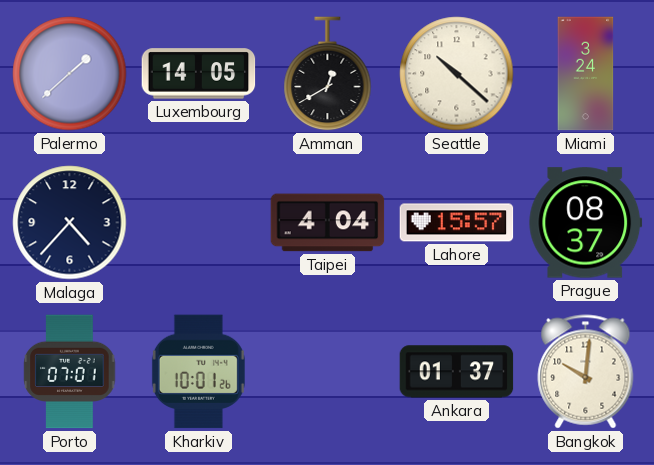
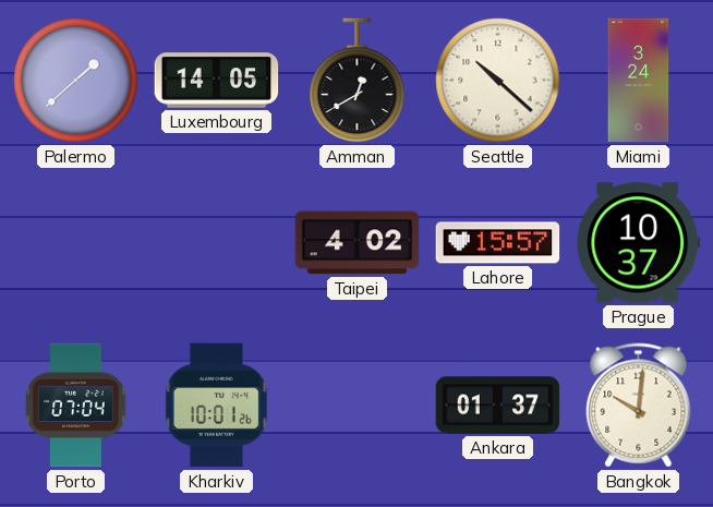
Malaga: 4:37 -> none
Taipei: 4:04 -> 4:02
Prague: 08:37 -> 10:37
Porto: 07:01 -> 07:04
